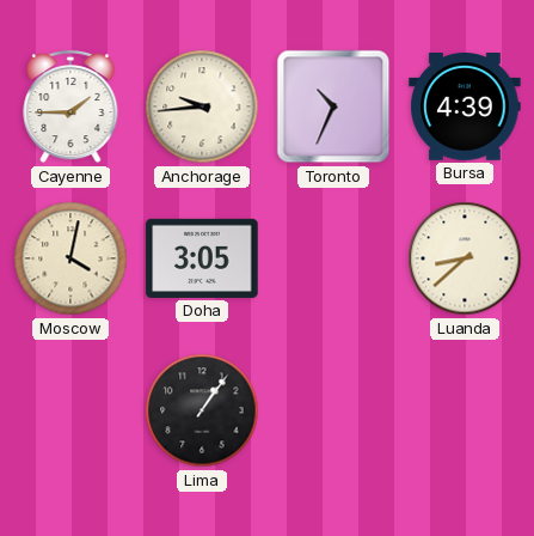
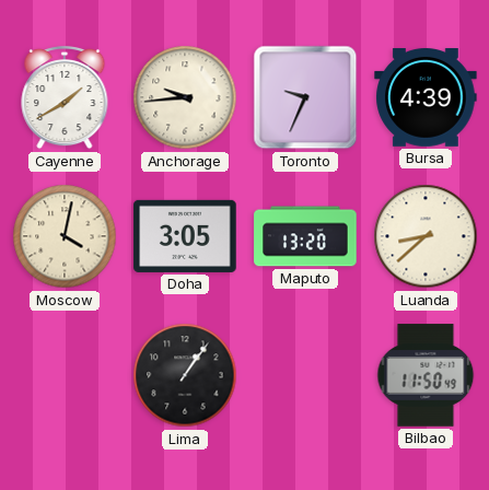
Cayenne: 1:45 -> 1:40
Toronto: 10:34 -> 9:34
Maputo: none -> 13:20
Bilbao: none -> 11:50
